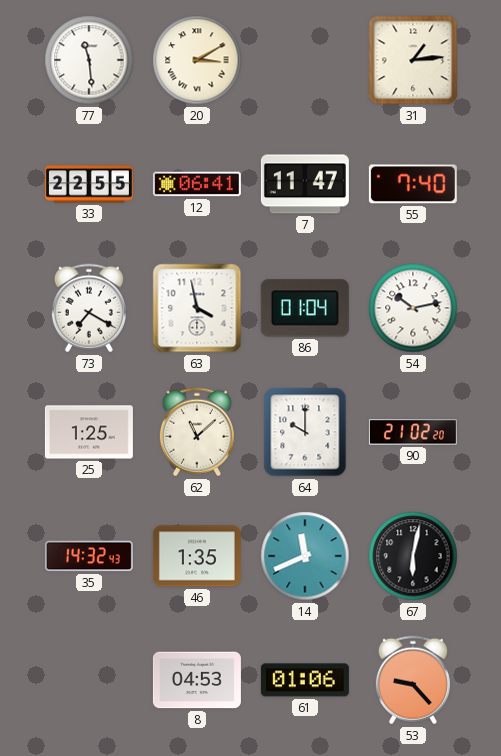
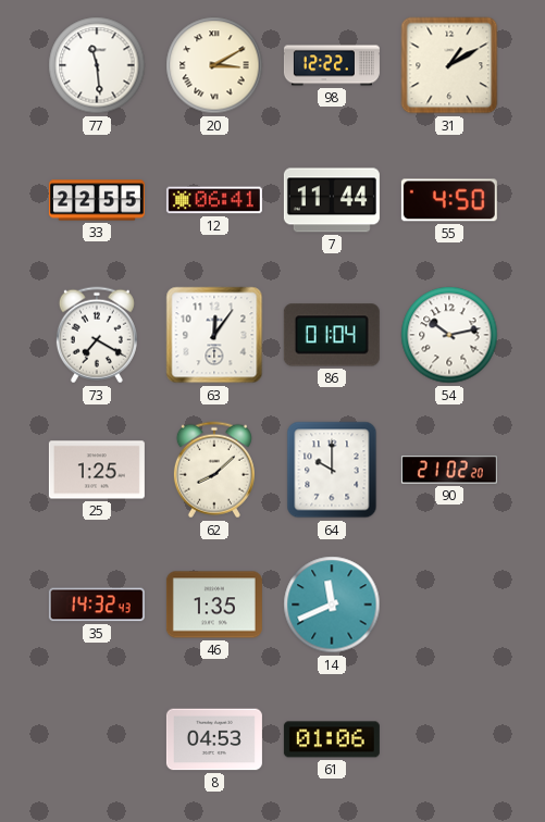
98: none -> 12:22
31: 1:14 -> 1:10
7: 11:47 -> 11:44
55: 7:40 -> 4:50
63: 3:58 -> 12:06
62: 11:08 -> 8:08
67: 6:02 -> none
53: 9:23 -> none
